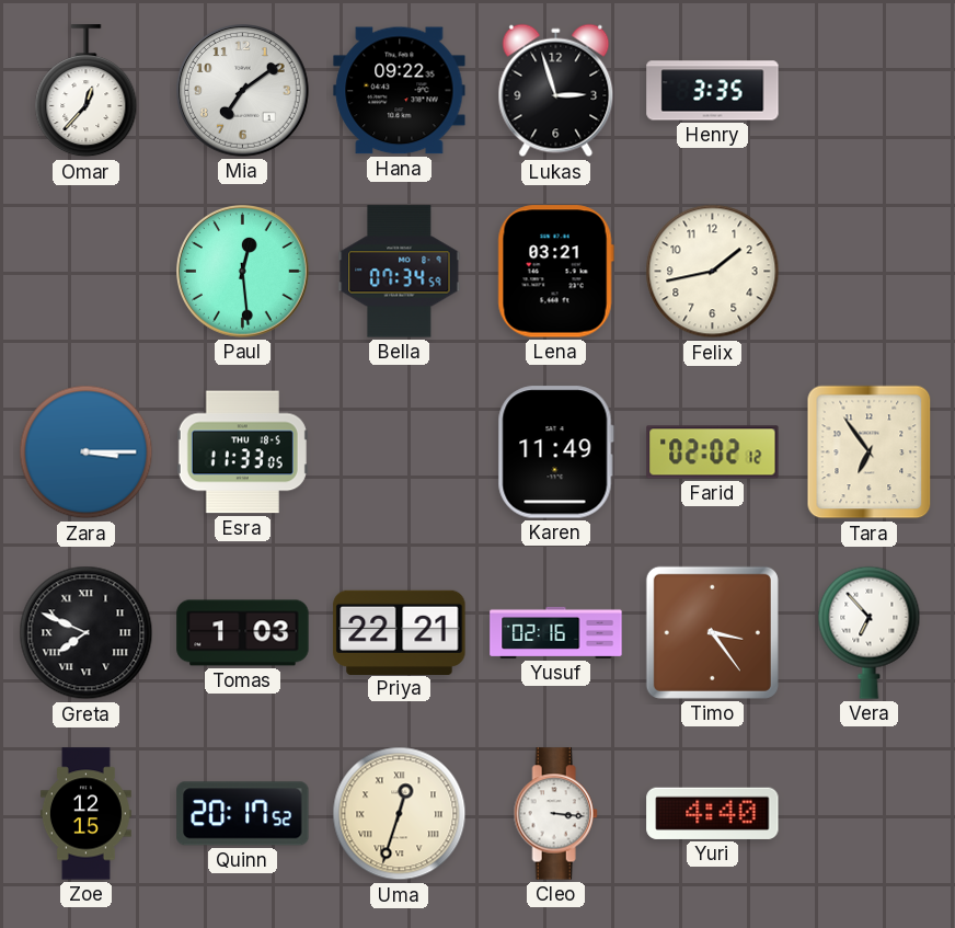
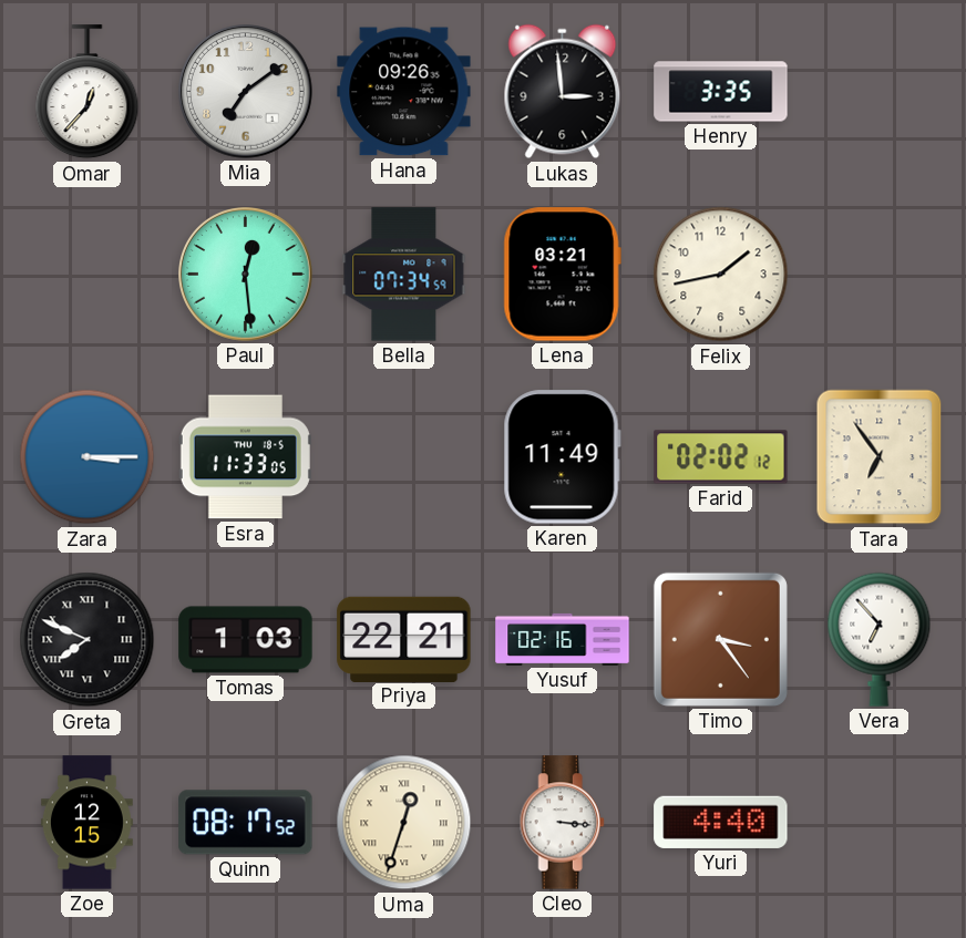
Hana: 09:22 -> 09:26
Lukas: 2:57 -> 2:59
Quinn: 20:17 -> 08:17
